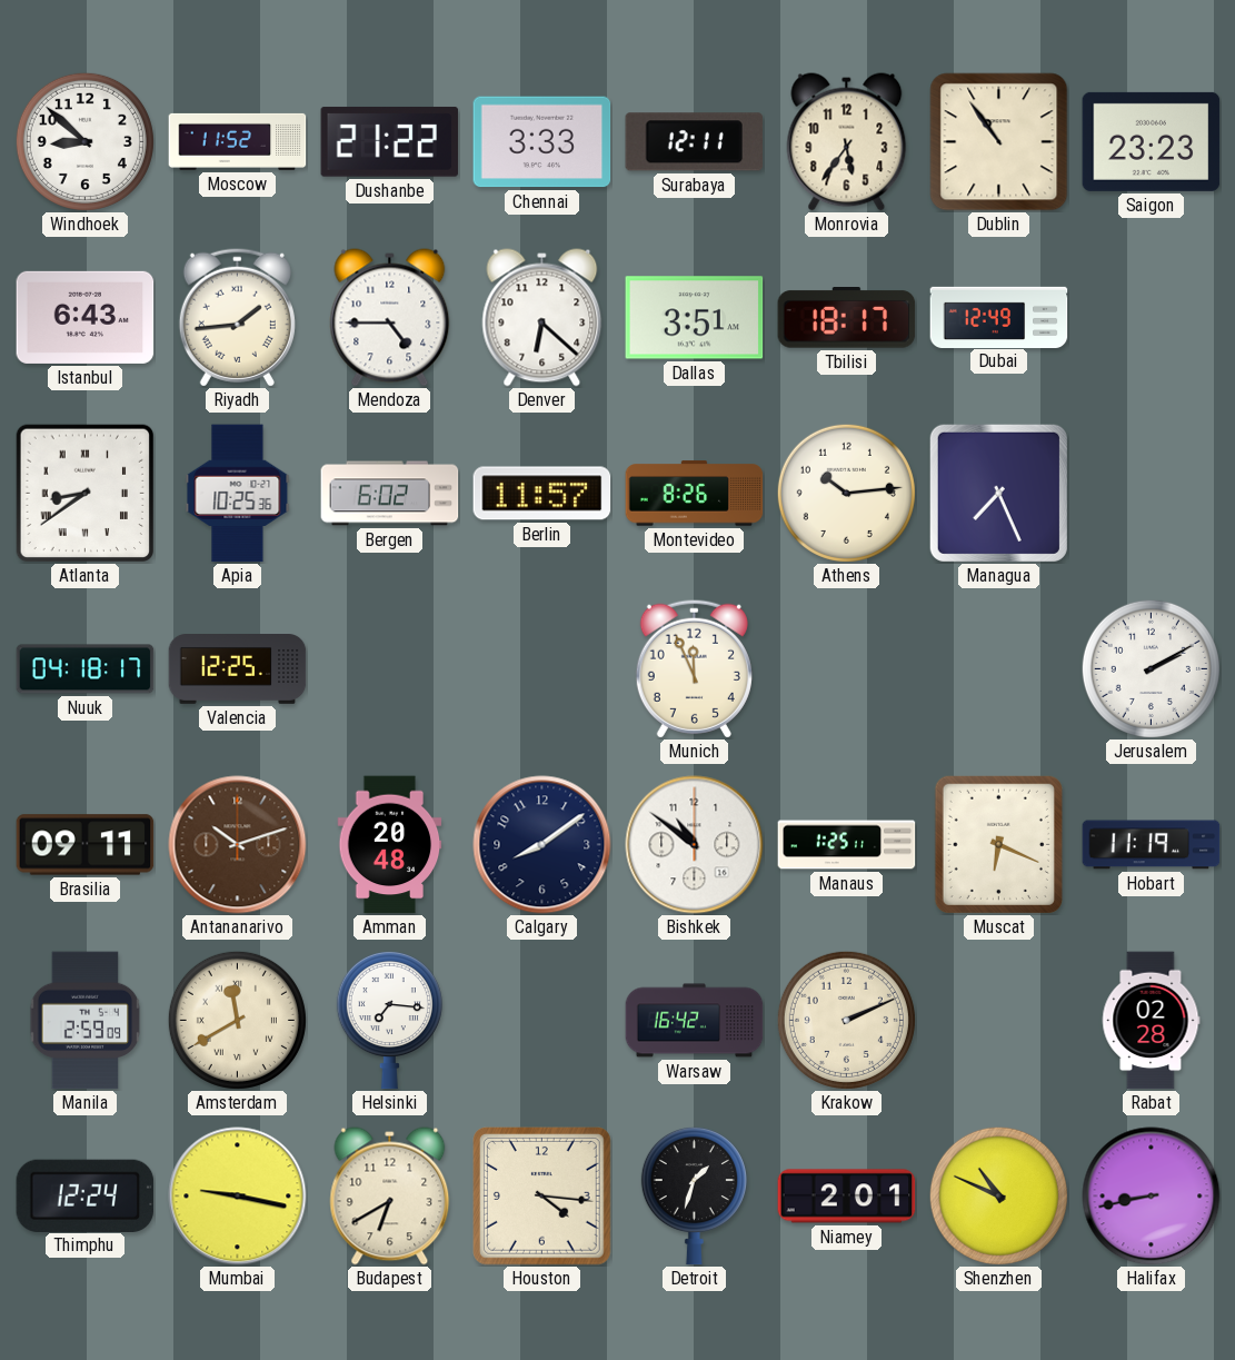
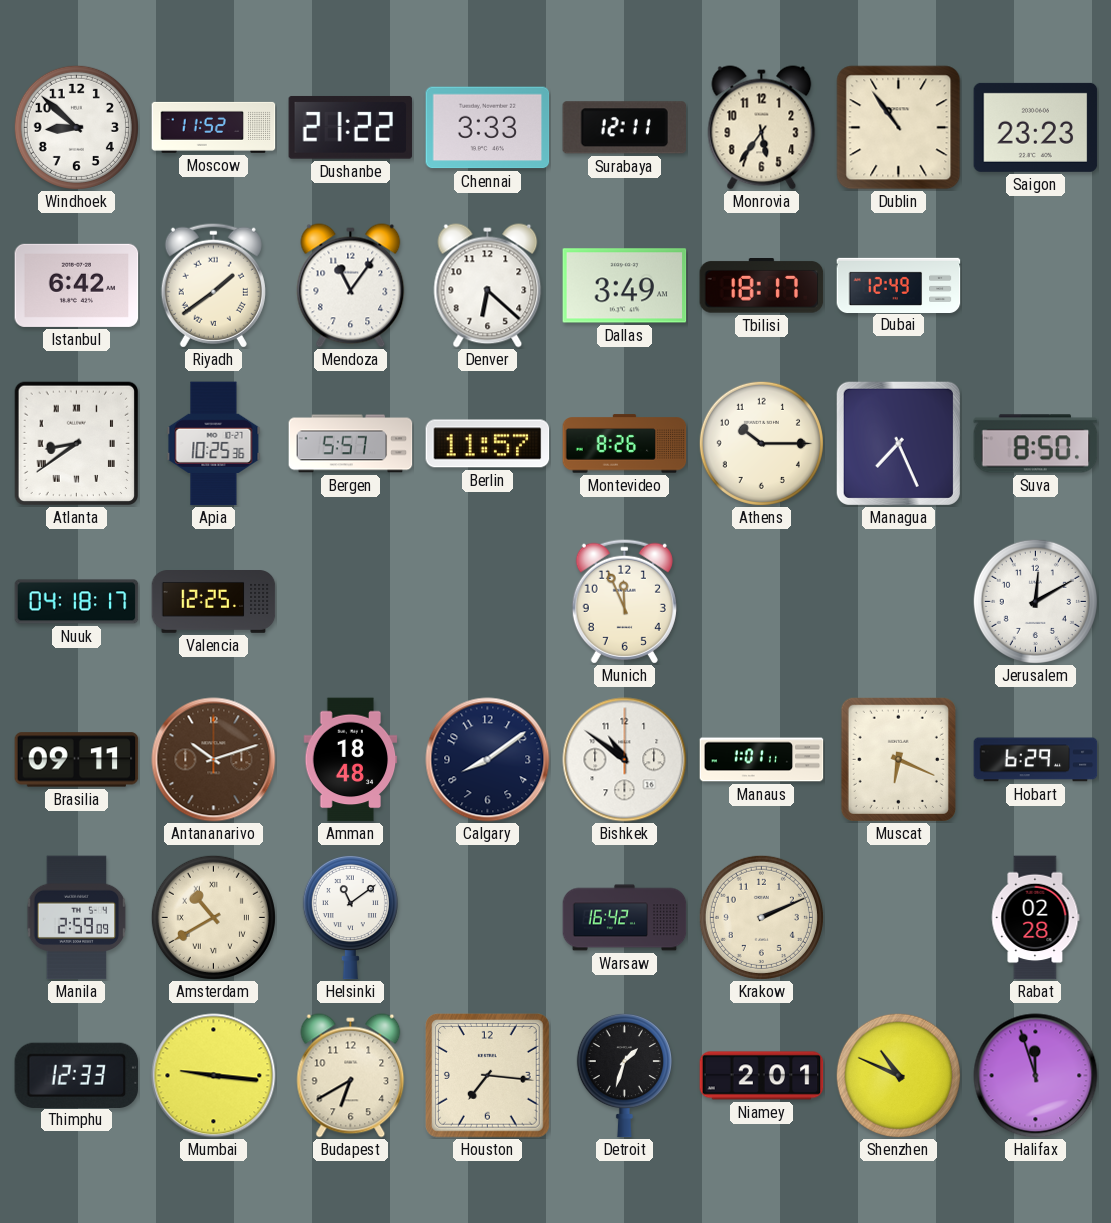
Istanbul: 6:43 -> 6:42
Riyadh: 1:44 -> 1:39
Mendoza: 4:45 -> 11:06
Dallas: 3:51 -> 3:49
Bergen: 6:02 -> 5:57
Athens: 10:14 -> 10:15
Suva: none -> 8:50
Jerusalem: 2:10 -> 12:10
Amman: 20:48 -> 18:48
Manaus: 1:25 -> 1:01
Hobart: 11:19 -> 6:29
Amsterdam: 11:40 -> 10:40
Helsinki: 7:16 -> 11:09
Thimphu: 12:24 -> 12:33
Mumbai: 9:17 -> 9:16
Houston: 4:16 -> 7:16
Halifax: 8:43 -> 11:57
